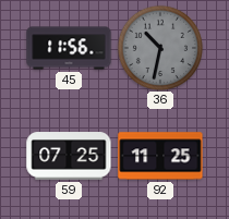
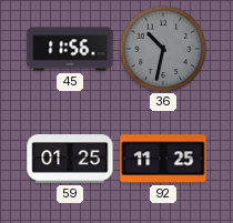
59: 07:25 -> 01:25
